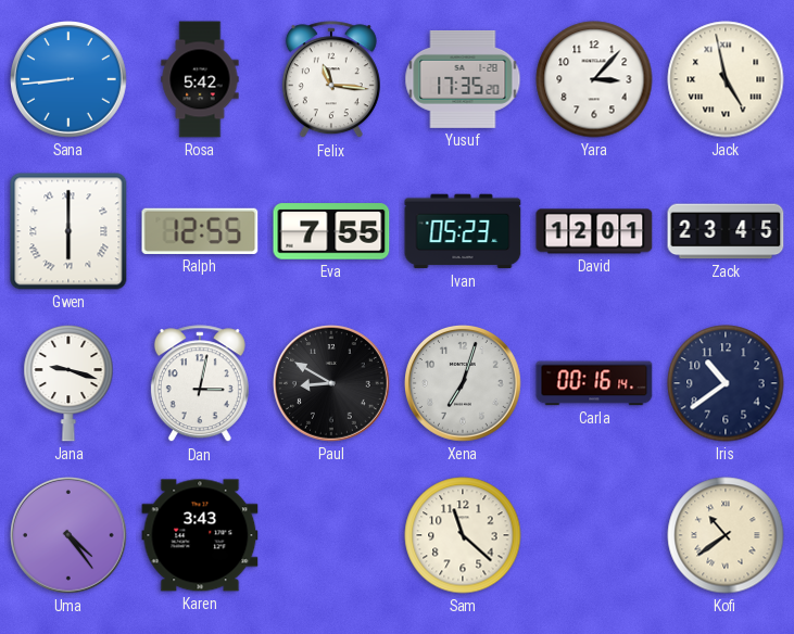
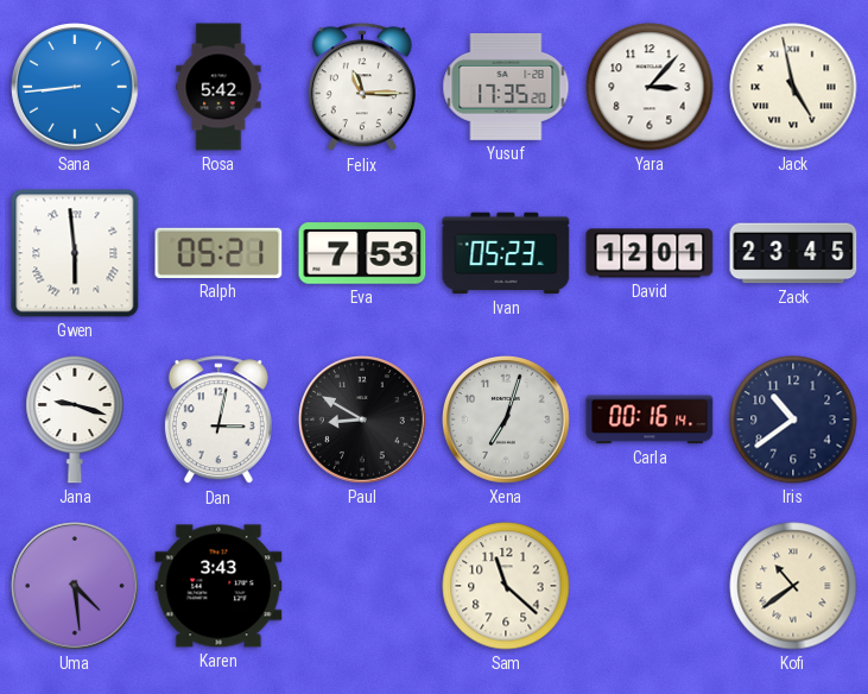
Felix: 11:16 -> 11:15
Gwen: 6:00 -> 5:59
Ralph: 12:55 -> 05:21
Eva: 7:55 -> 7:53
Uma: 4:24 -> 4:29
